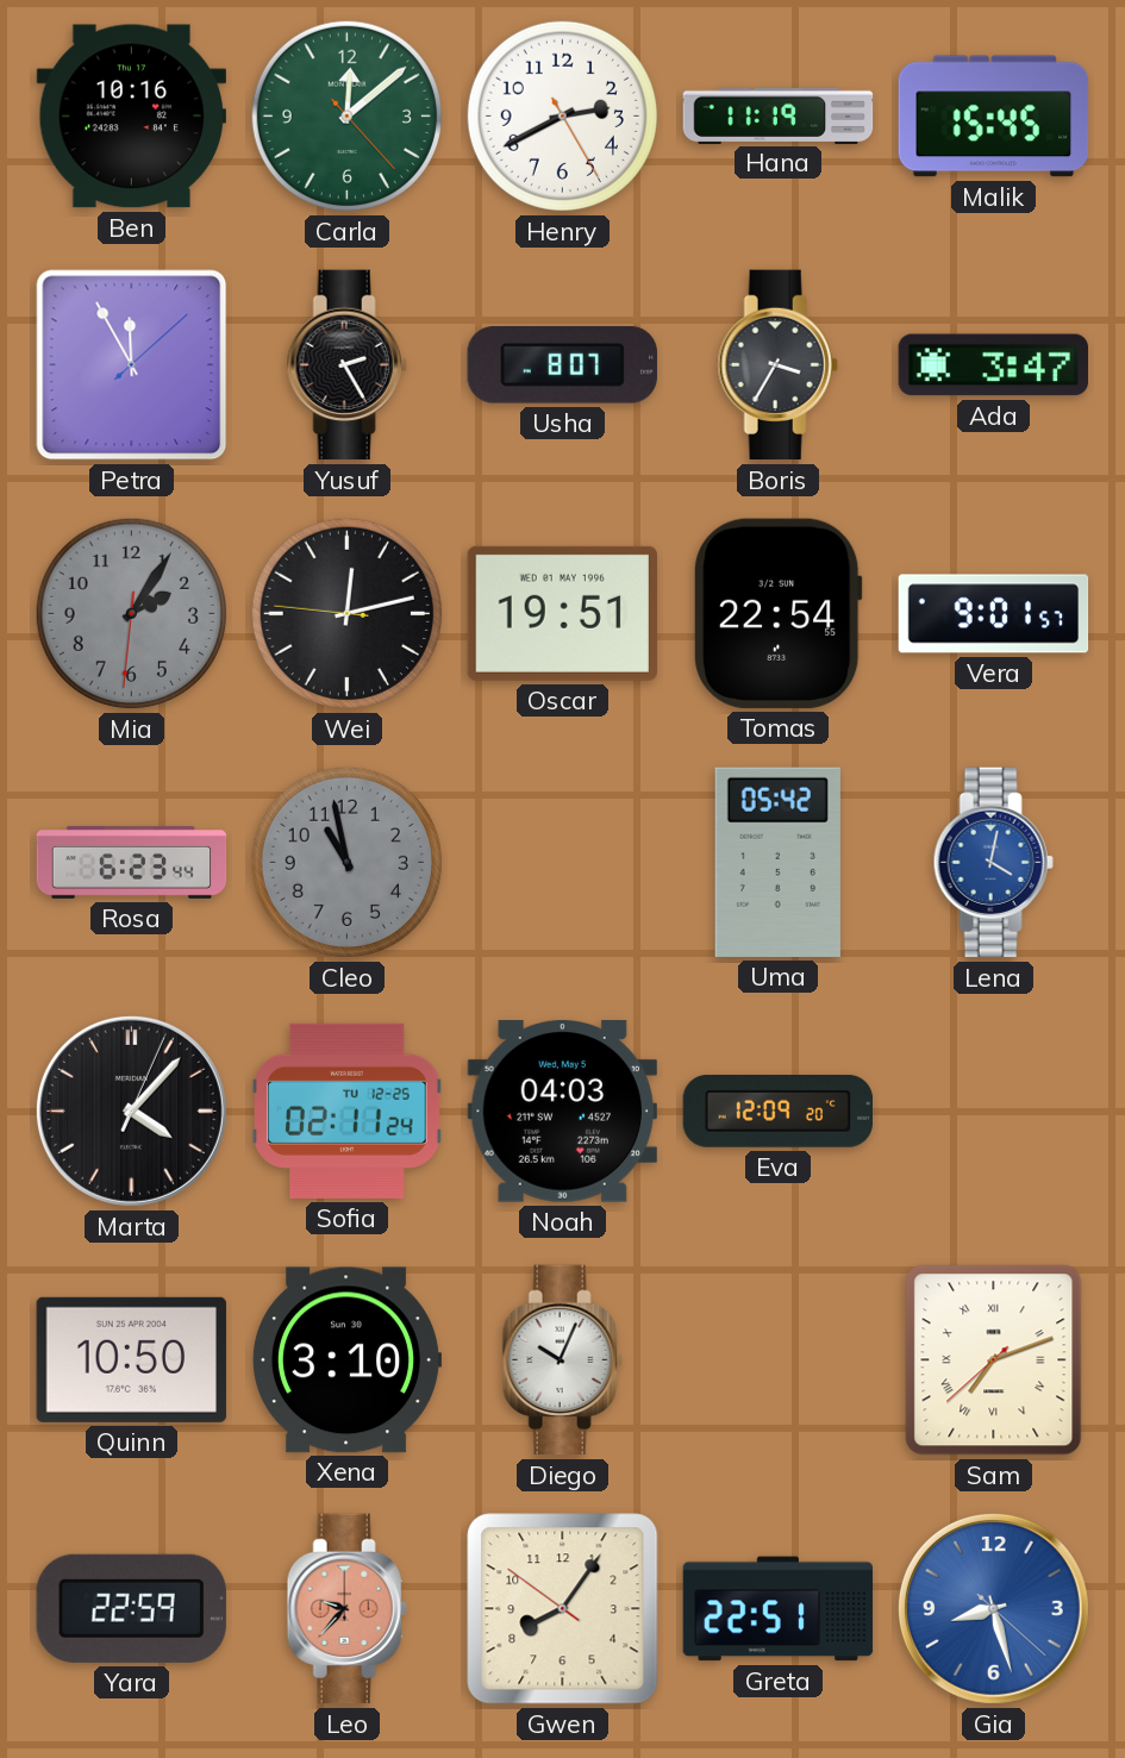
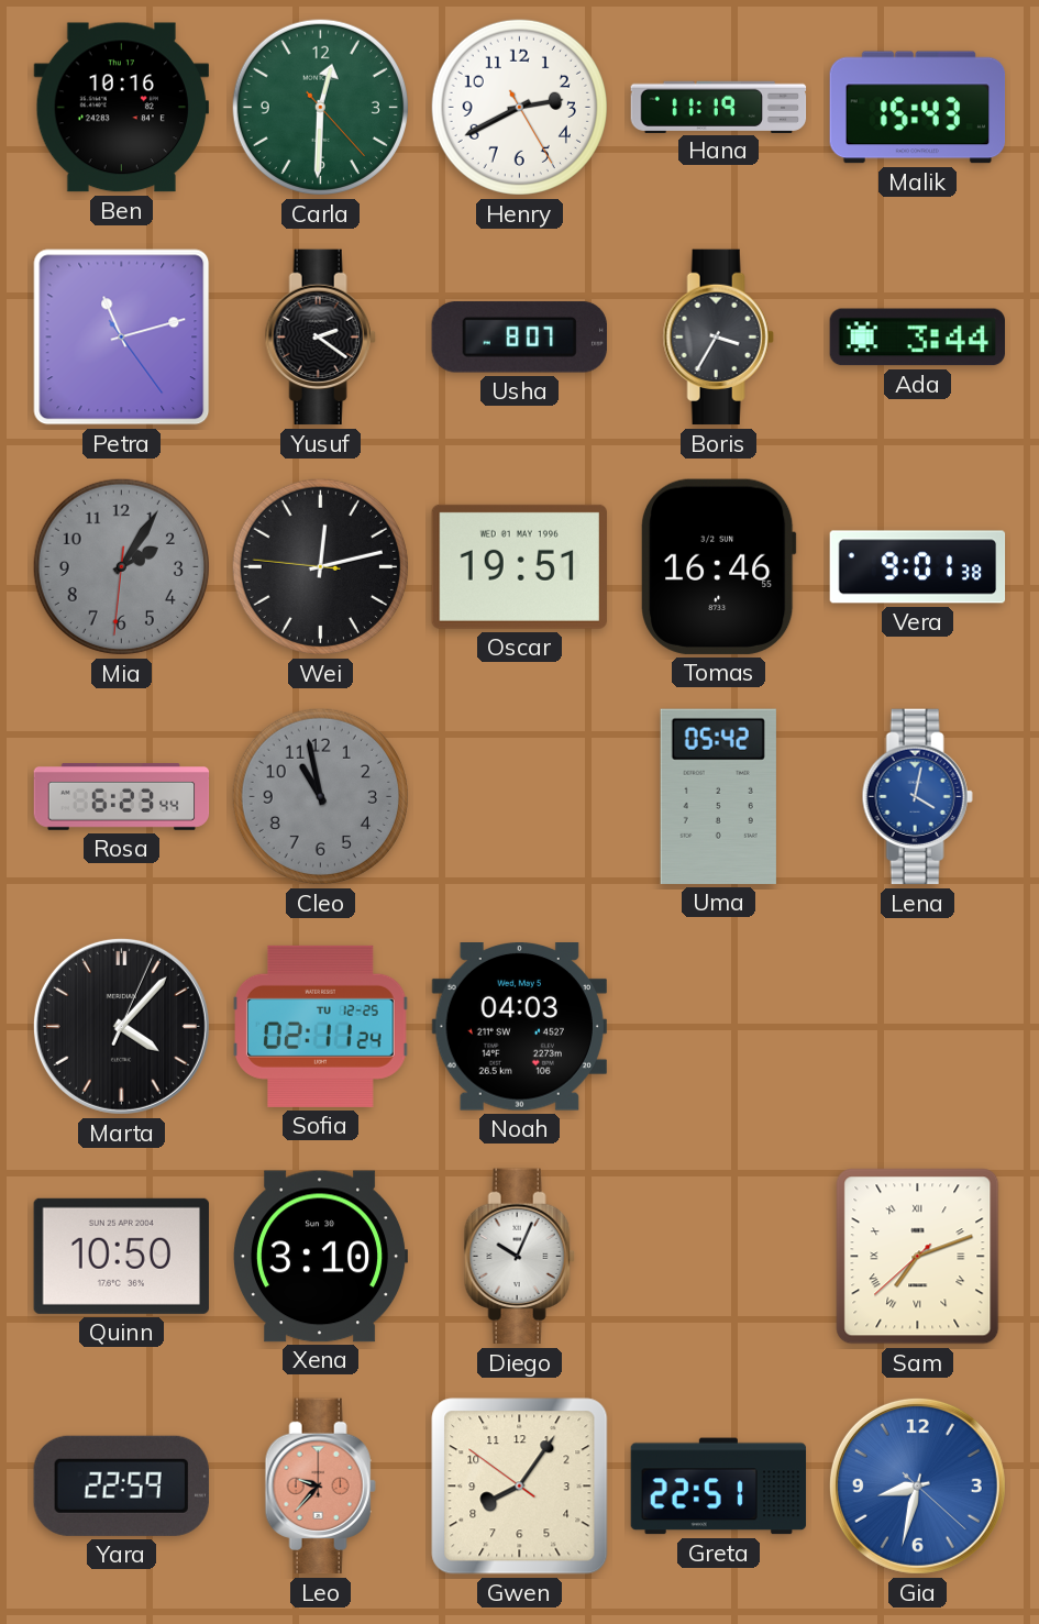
Carla: 12:08 -> 12:30
Malik: 15:45 -> 15:43
Petra: 11:55 -> 11:12
Yusuf: 2:25 -> 2:21
Ada: 3:47 -> 3:44
Tomas: 22:54 -> 16:46
Vera: 9:01:57 -> 9:01:38
Eva: 12:09 -> none
Gia: 8:27 -> 8:32
